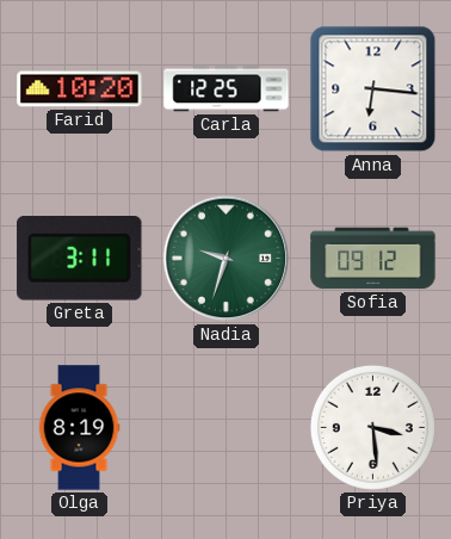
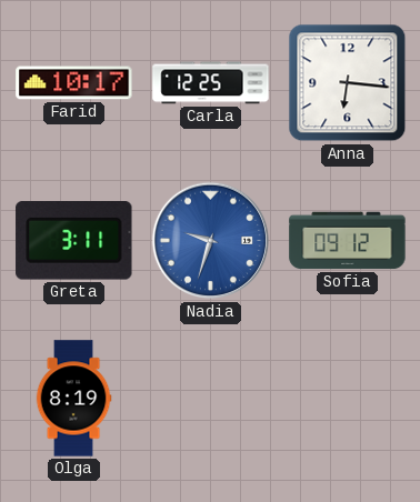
Farid: 10:20 -> 10:17
Nadia dial: green -> blue
Priya: 3:29 -> none
